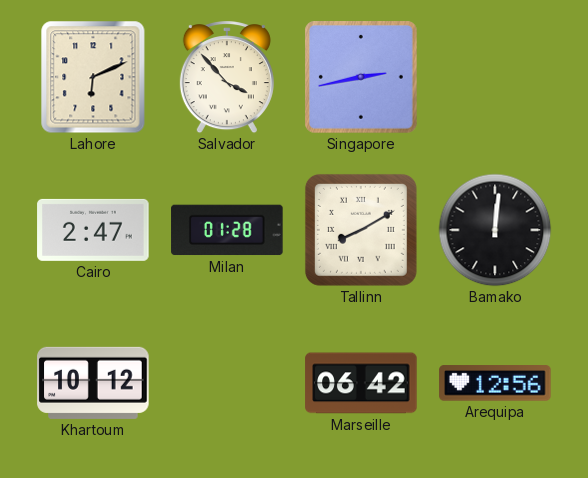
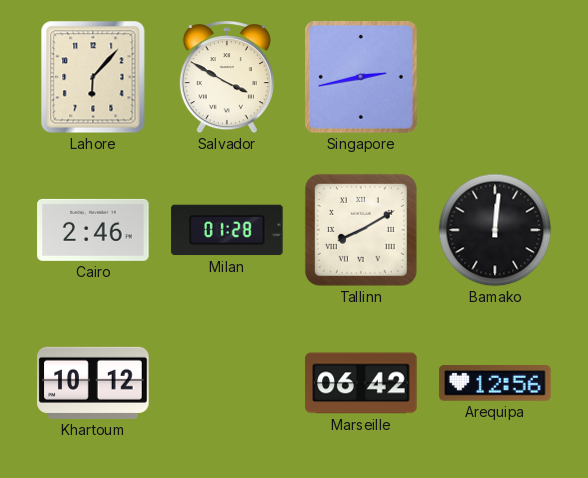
Lahore: 6:11 -> 6:07
Salvador: 3:53 -> 3:50
Cairo: 2:47 -> 2:46
